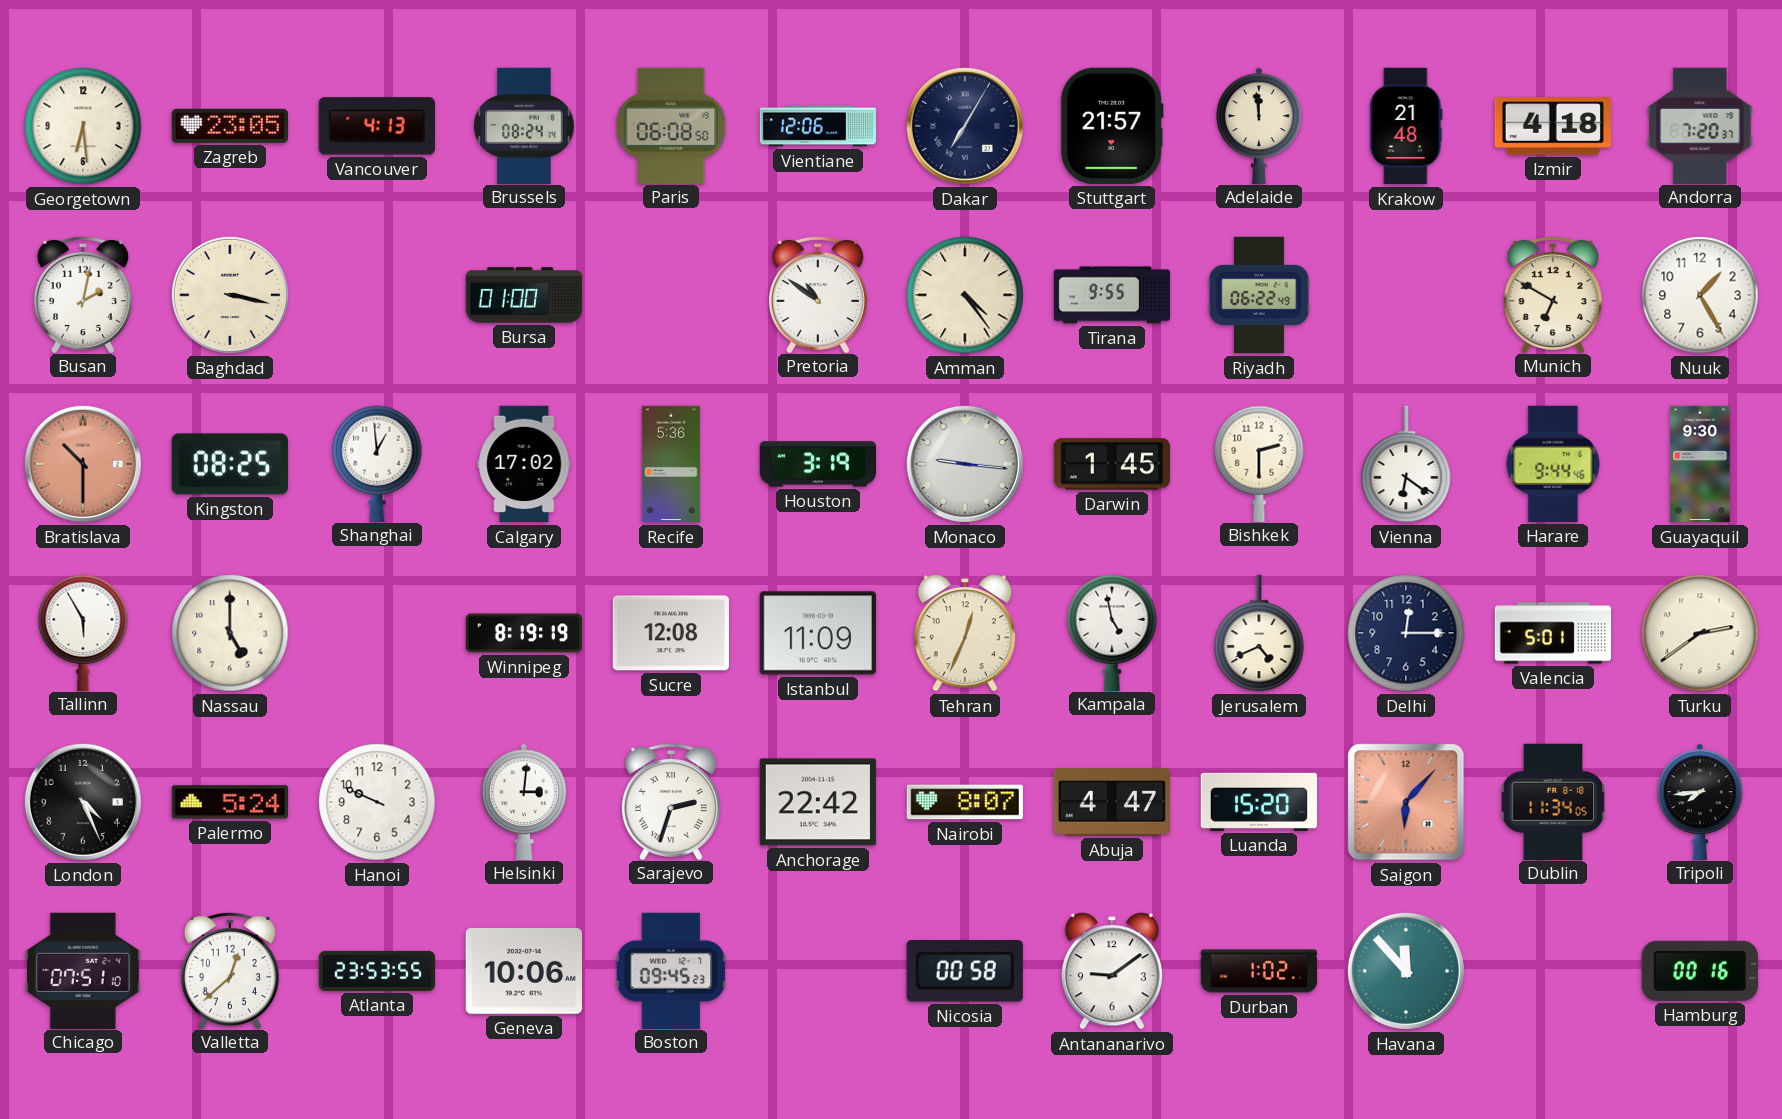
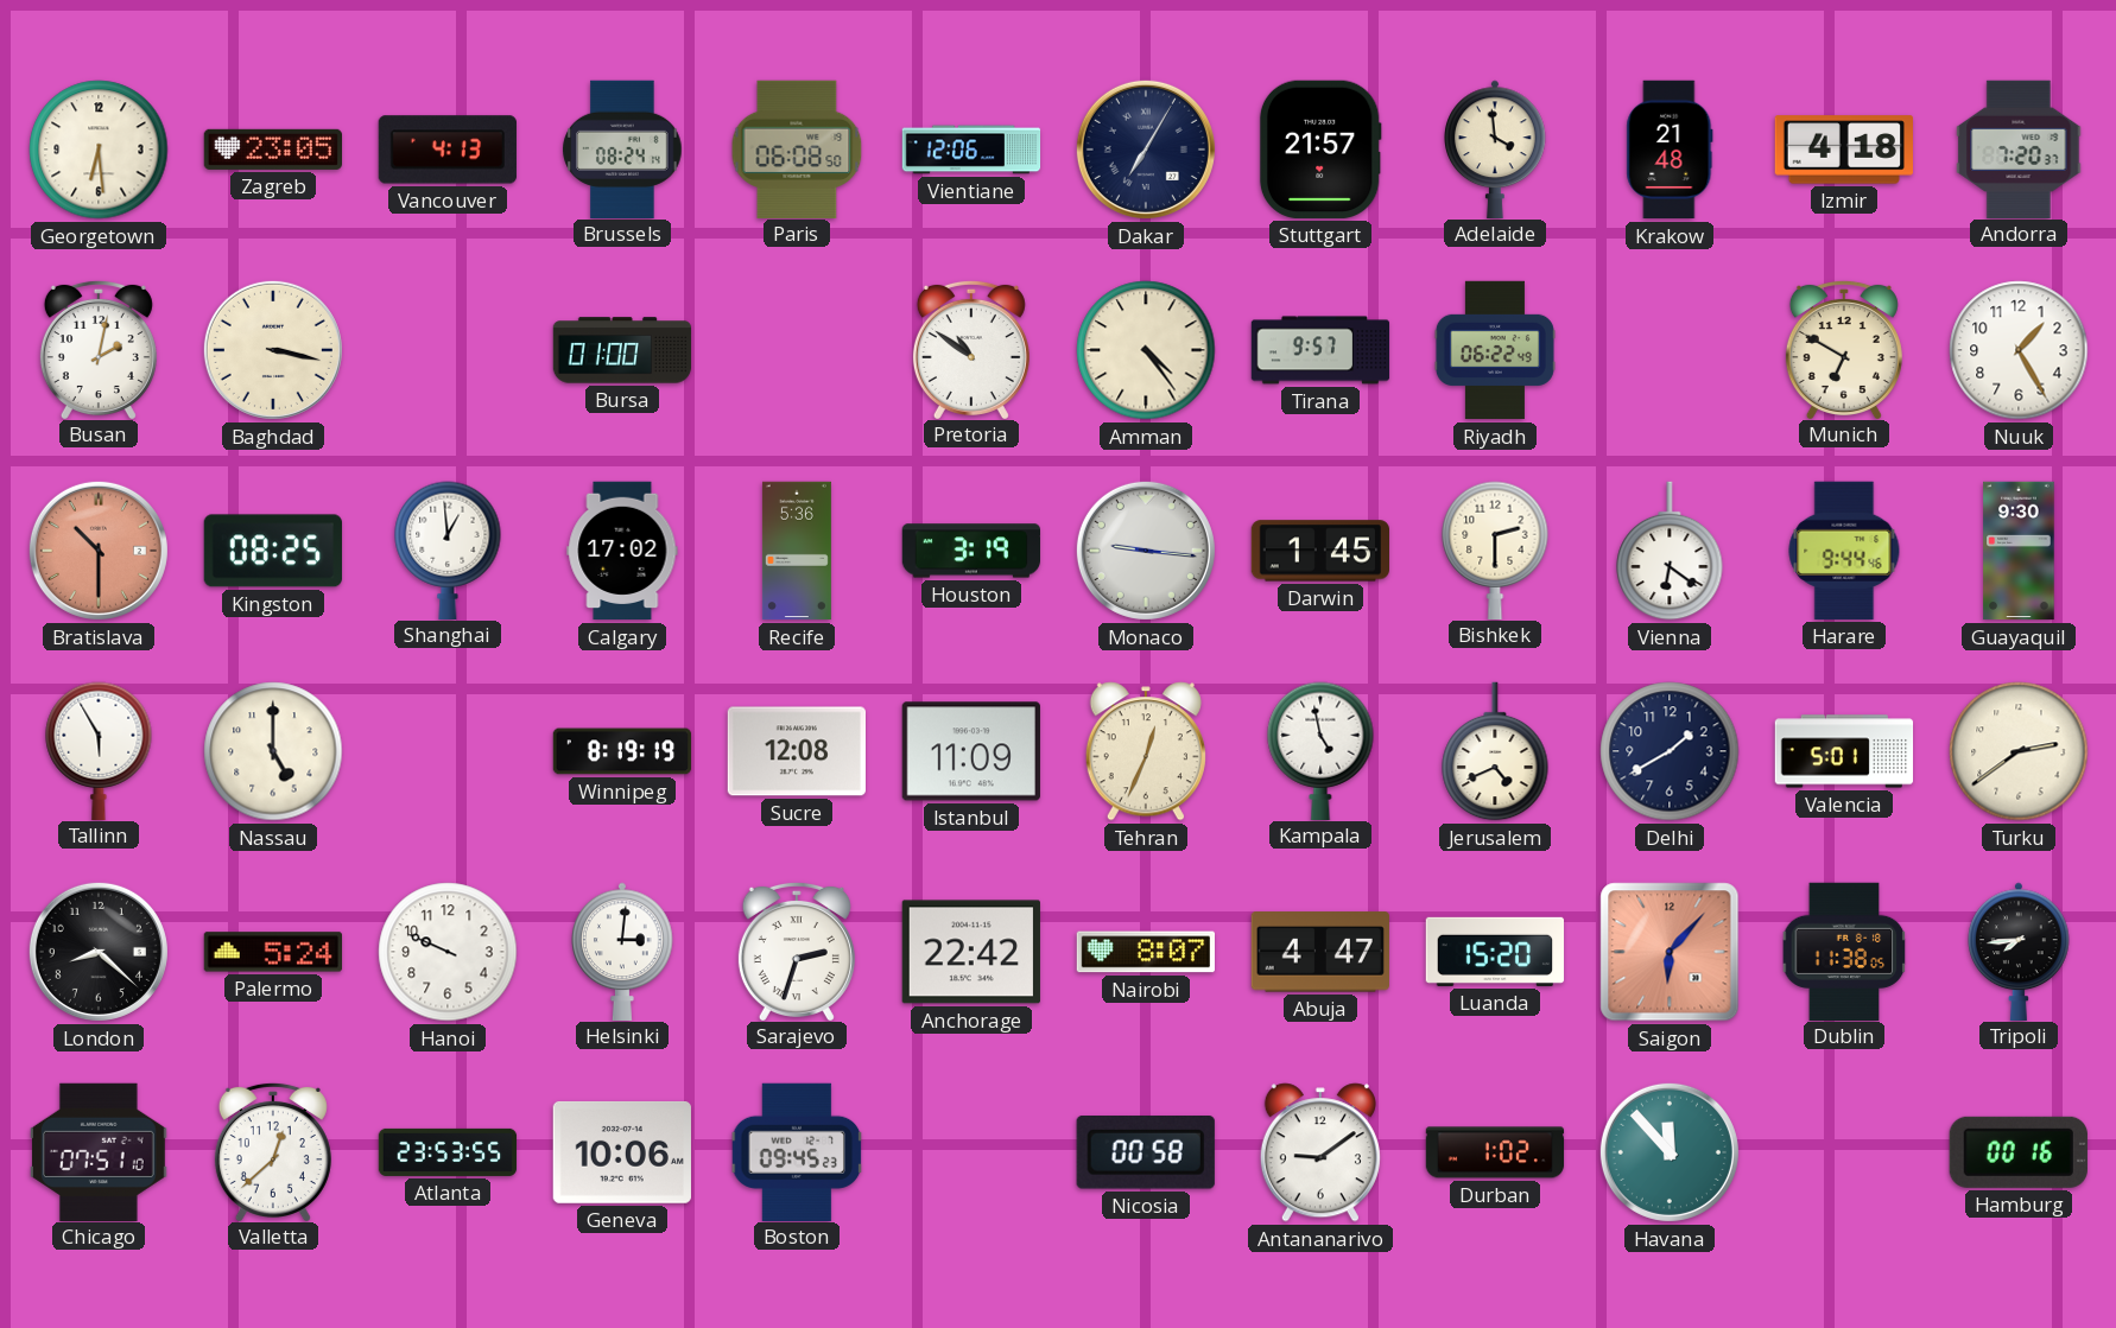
Adelaide: 11:59 -> 3:59
Tirana: 9:55 -> 9:57
Delhi: 12:15 -> 1:40
London: 4:26 -> 8:22
Dublin: 11:34 -> 11:38
